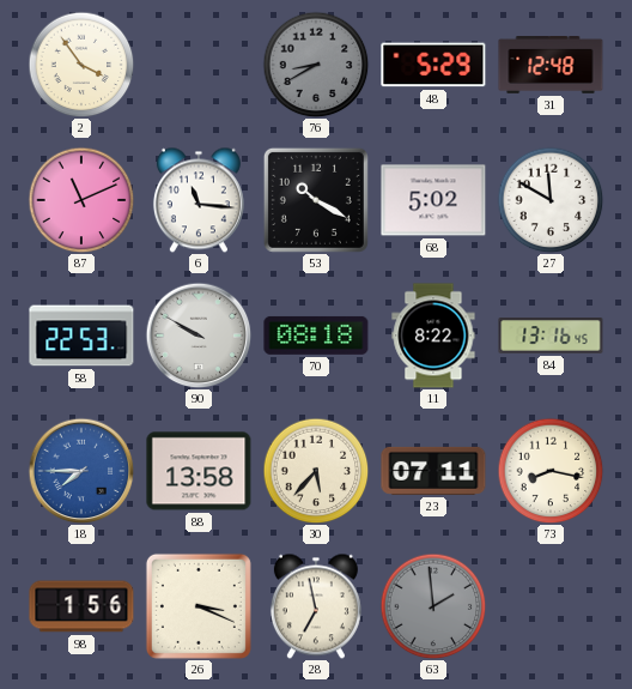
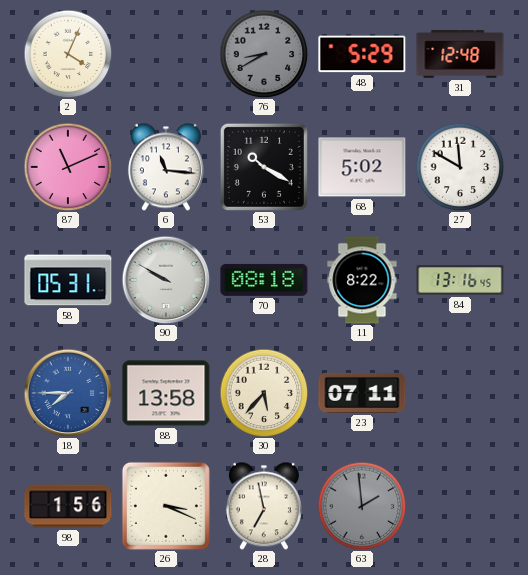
2: 3:54 -> 4:04
58: 22:53 -> 05:31
73: 8:17 -> none
